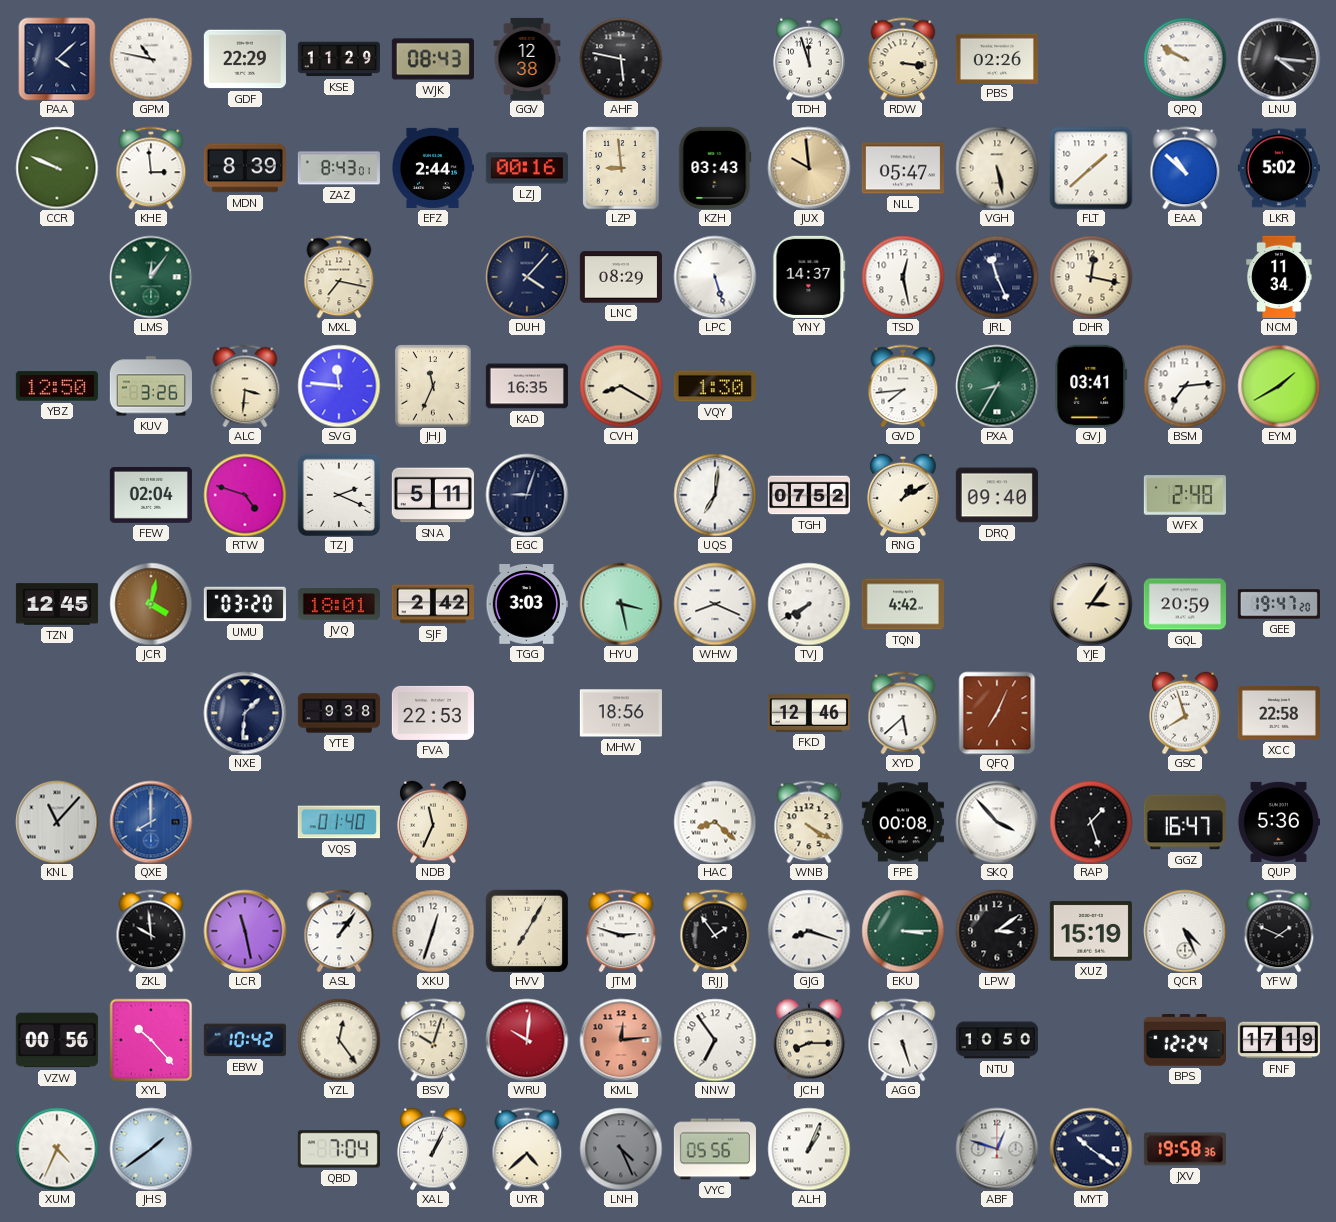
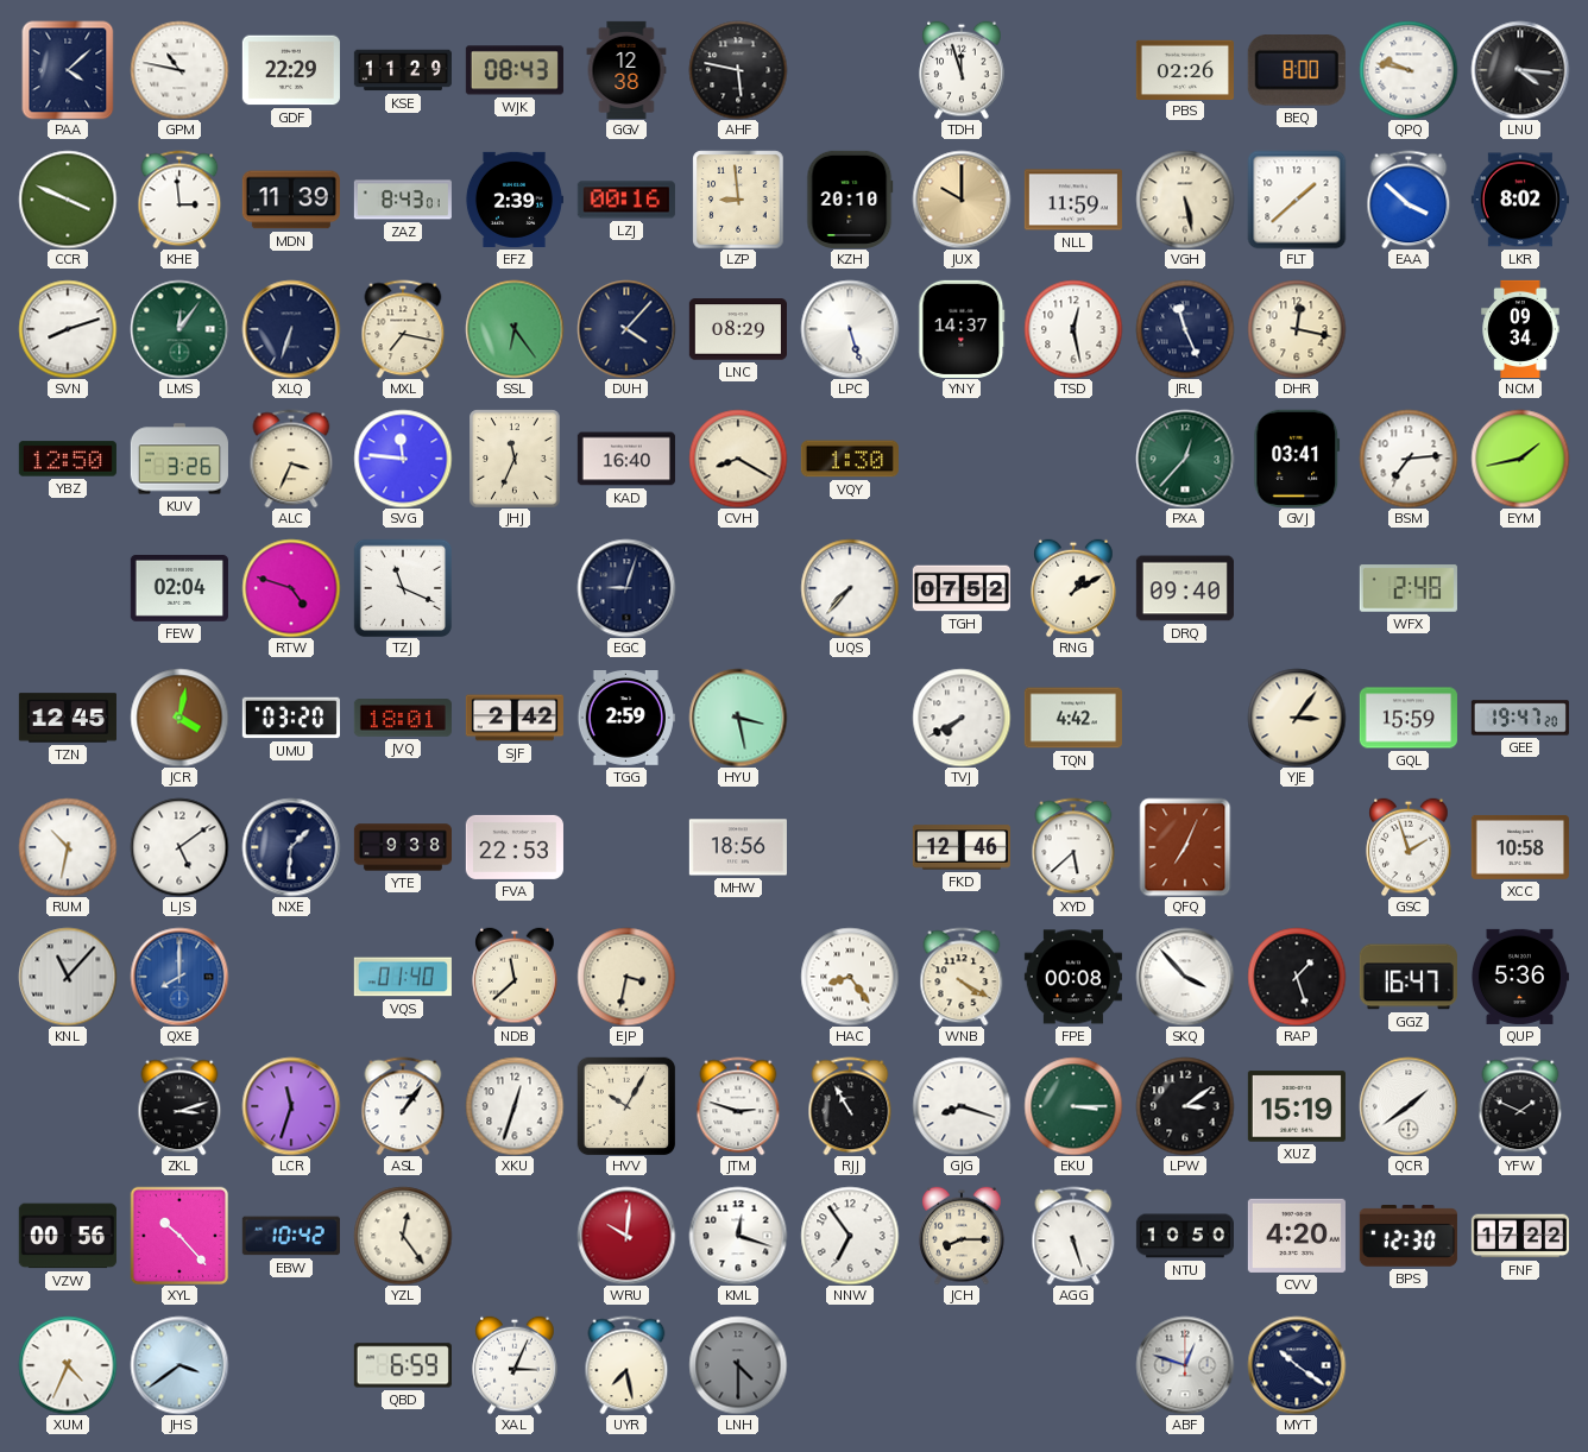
RDW: 3:16 -> none
BEQ: none -> 8:00
QPQ: 9:50 -> 9:47
CCR: 9:49 -> 3:49
MDN: 8:39 -> 11:39
EFZ: 2:44 -> 2:39
KZH: 03:43 -> 20:10
JUX: 9:59 -> 10:00
NLL: 05:47 -> 11:59
EAA: 10:52 -> 3:52
LKR: 5:02 -> 8:02
SVN: none -> 8:12
XLQ: none -> 6:33
SSL: none -> 6:24
NCM: 11:34 -> 09:34
ALC: 3:31 -> 3:34
KAD: 16:35 -> 16:40
GVD: 7:44 -> none
PXA: 8:35 -> 12:37
EYM: 1:40 -> 1:43
TZJ: 2:19 -> 11:19
SNA: 5:11 -> none
UQS: 7:01 -> 7:37
TGG: 3:03 -> 2:59
WHW: 8:19 -> none
GQL: 20:59 -> 15:59
RUM: none -> 10:32
LJS: none -> 5:09
GSC: 7:57 -> 1:57
XCC: 22:58 -> 10:58
NDB: 11:34 -> 11:38
EJP: none -> 3:32
HAC: 8:22 -> 8:24
ZKL: 9:59 -> 3:12
LCR: 11:28 -> 11:33
HVV: 7:05 -> 10:05
RJJ: 1:54 -> 10:55
QCR: 4:26 -> 1:39
BSV: 10:03 -> none
KML: 12:14 -> 12:18
KML dial: salmon -> white
CVV: none -> 4:20
BPS: 12:24 -> 12:30
FNF: 17:19 -> 17:22
JHS: 1:39 -> 3:39
QBD: 7:04 -> 6:59
XAL: 1:04 -> 3:04
UYR: 4:38 -> 7:28
LNH: 4:26 -> 4:30
VYC: 05:56 -> none
ALH: 1:04 -> none
JXV: 19:58 -> none
